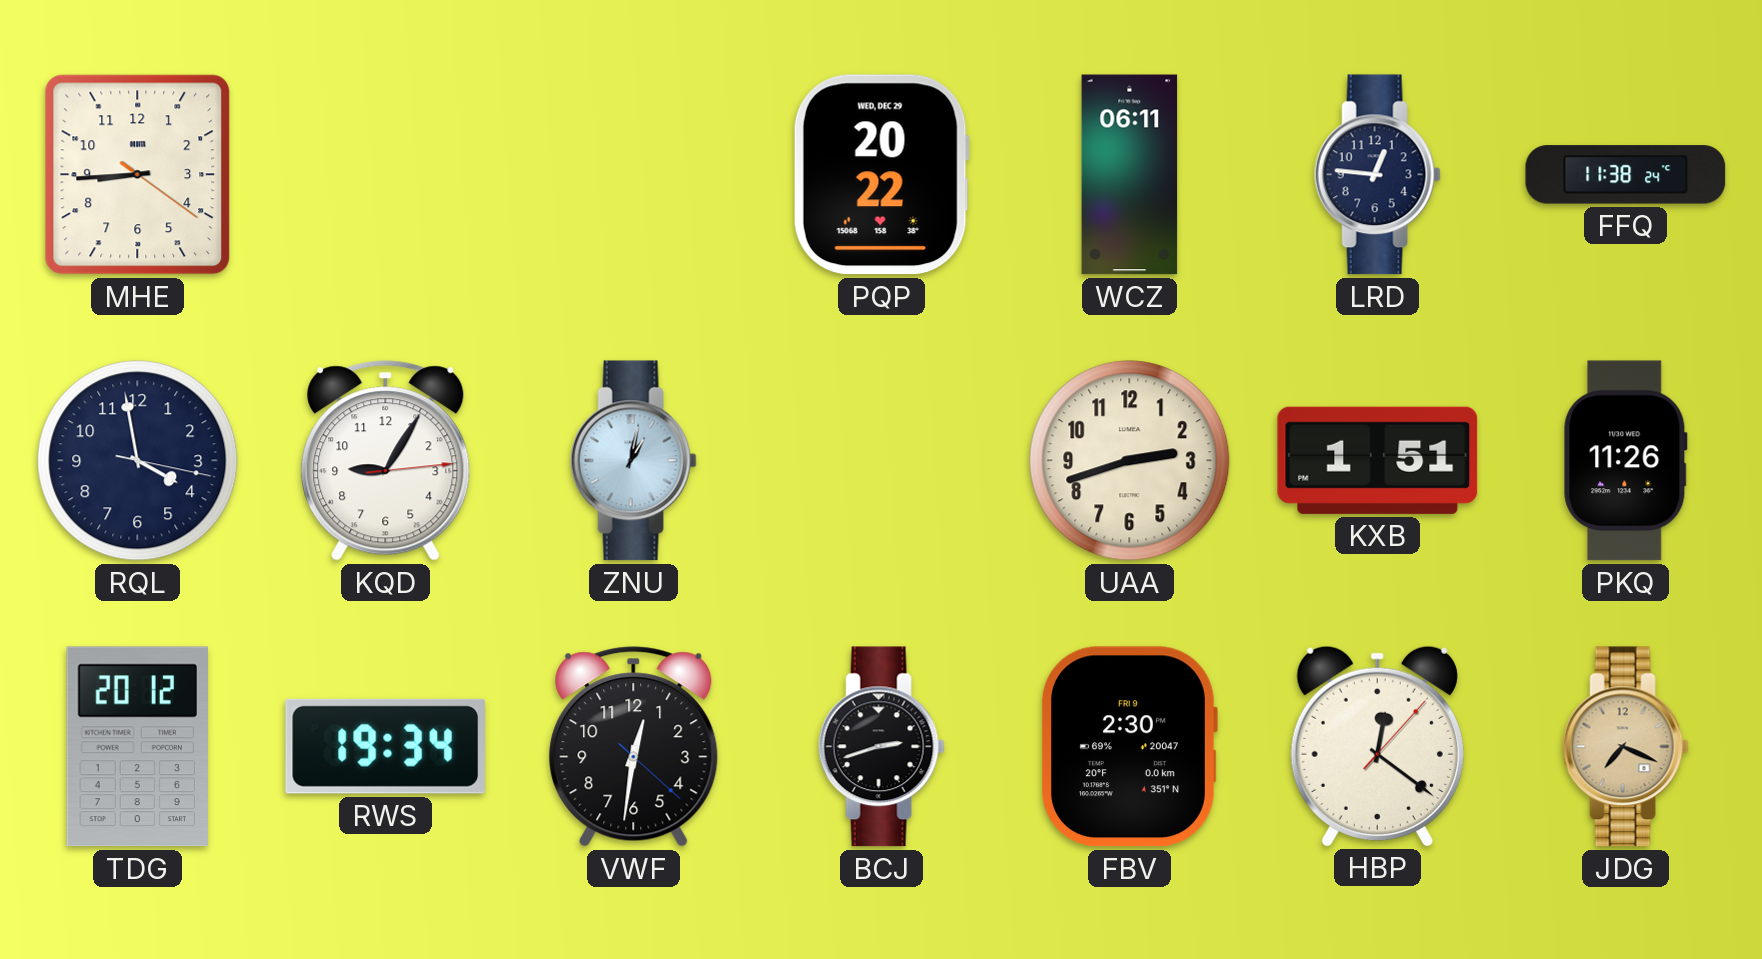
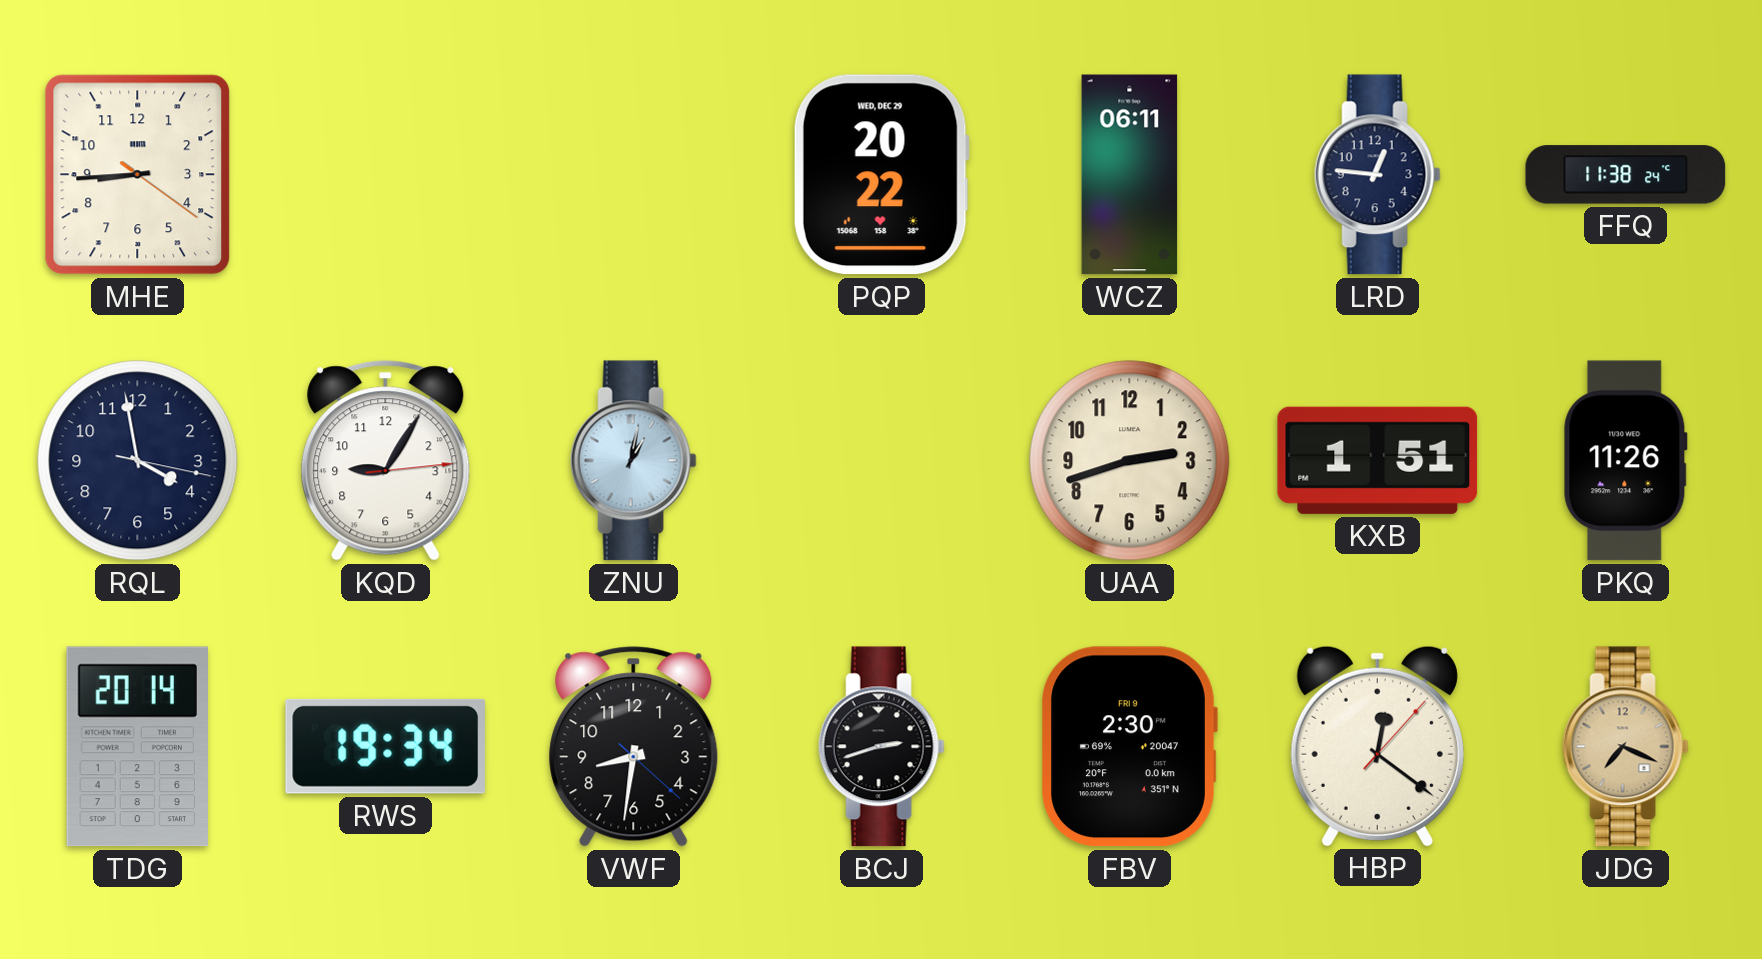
TDG: 20:12 -> 20:14
VWF: 12:31 -> 8:31
